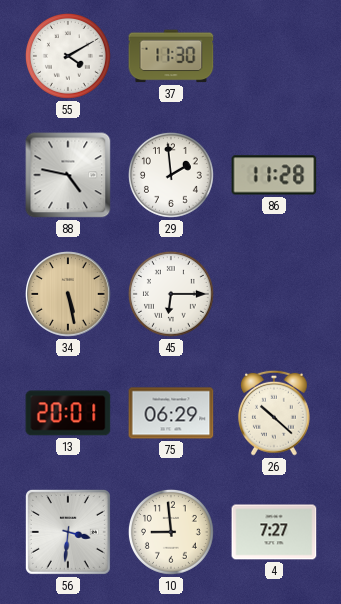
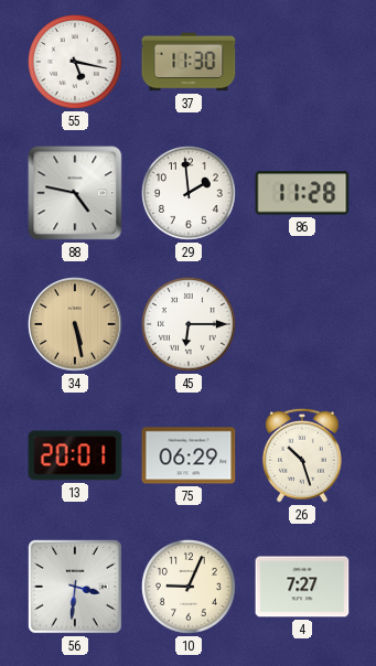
55: 4:10 -> 5:17
26: 10:22 -> 10:27
10: 8:59 -> 9:04
